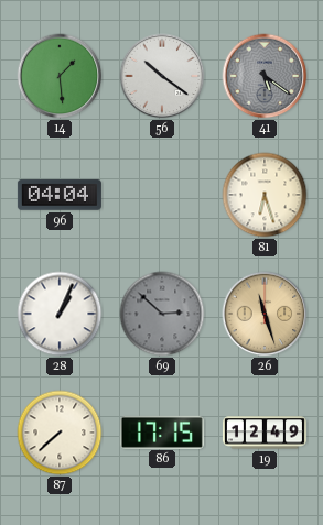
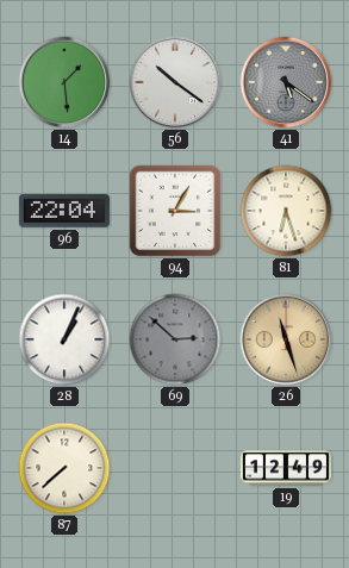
96: 04:04 -> 22:04
94: none -> 3:05
86: 17:15 -> none
